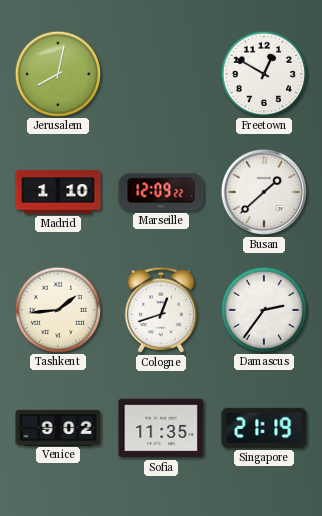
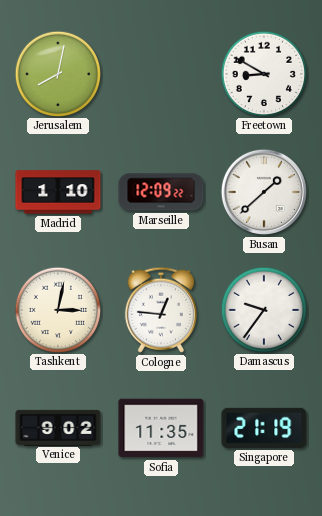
Freetown: 12:50 -> 8:50
Tashkent: 1:44 -> 3:02
Cologne: 12:42 -> 12:46
Damascus: 2:36 -> 9:36
